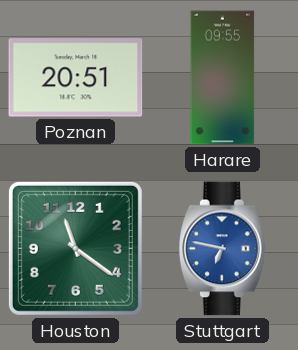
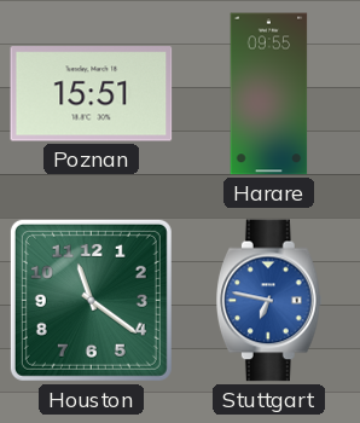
Poznan: 20:51 -> 15:51
